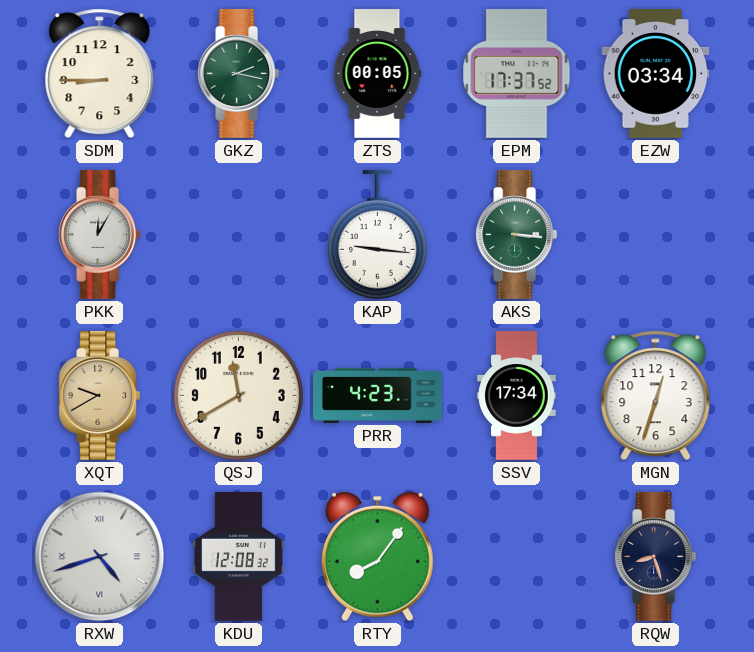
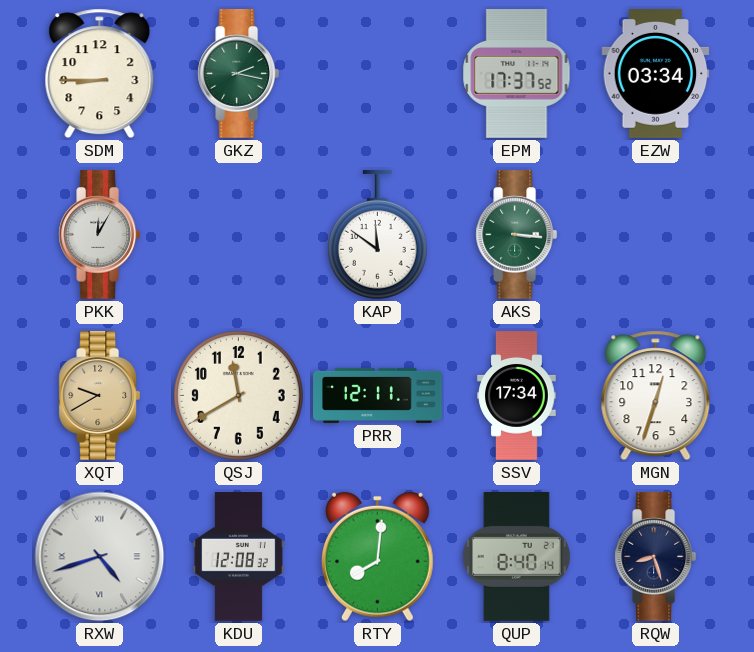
ZTS: 00:05 -> none
KAP: 9:16 -> 11:51
PRR: 4:23 -> 12:11
RTY: 8:06 -> 8:01
QUP: none -> 8:40
